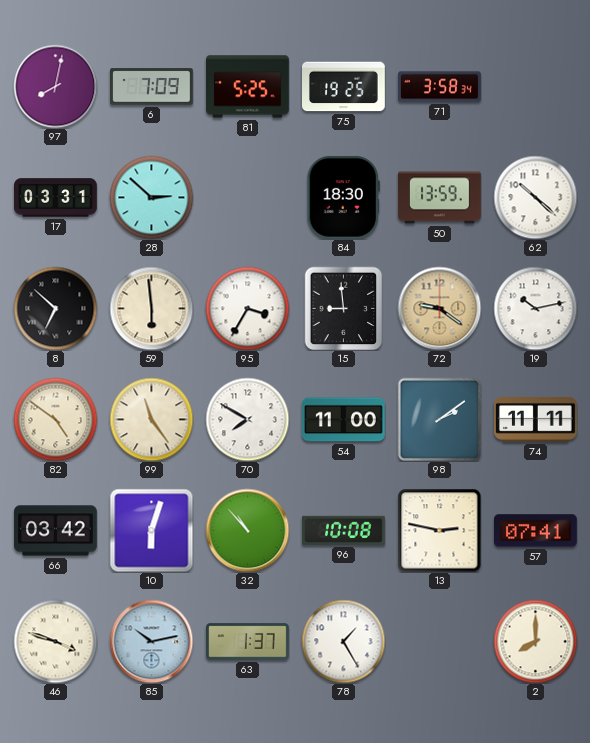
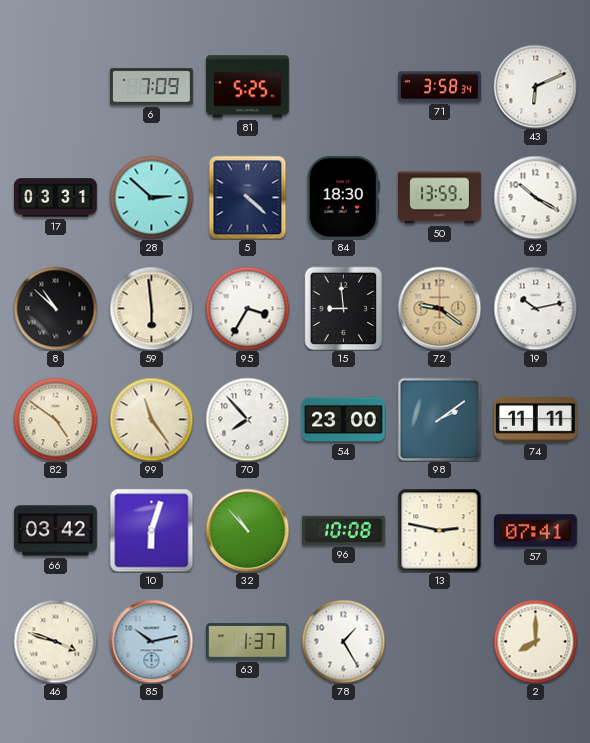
97: 8:02 -> none
75: 19:25 -> none
43: none -> 6:11
5: none -> 4:22
62: 10:22 -> 10:20
8: 6:52 -> 10:52
70: 7:50 -> 7:53
54: 11:00 -> 23:00
